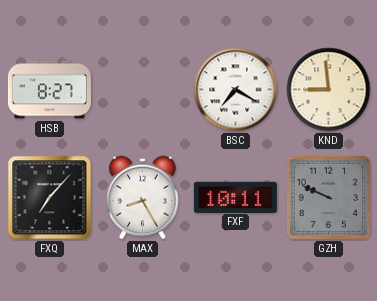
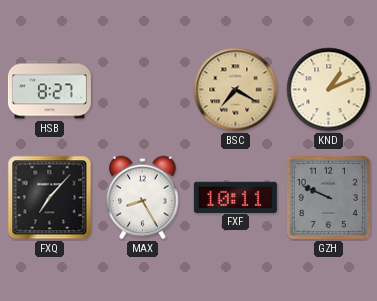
BSC dial: white -> champagne
KND: 8:59 -> 1:11
